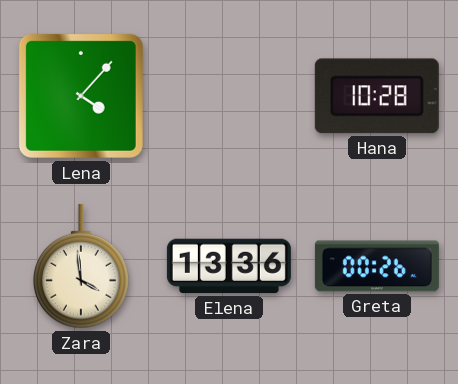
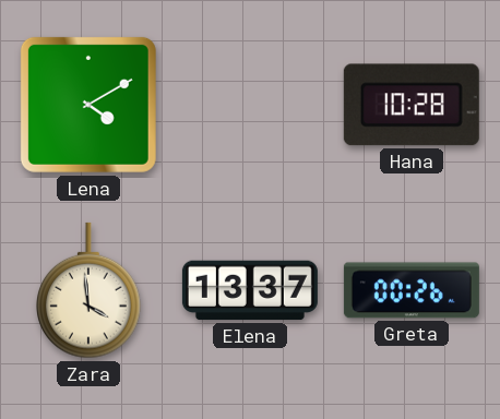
Lena: 4:07 -> 4:10
Elena: 13:36 -> 13:37
